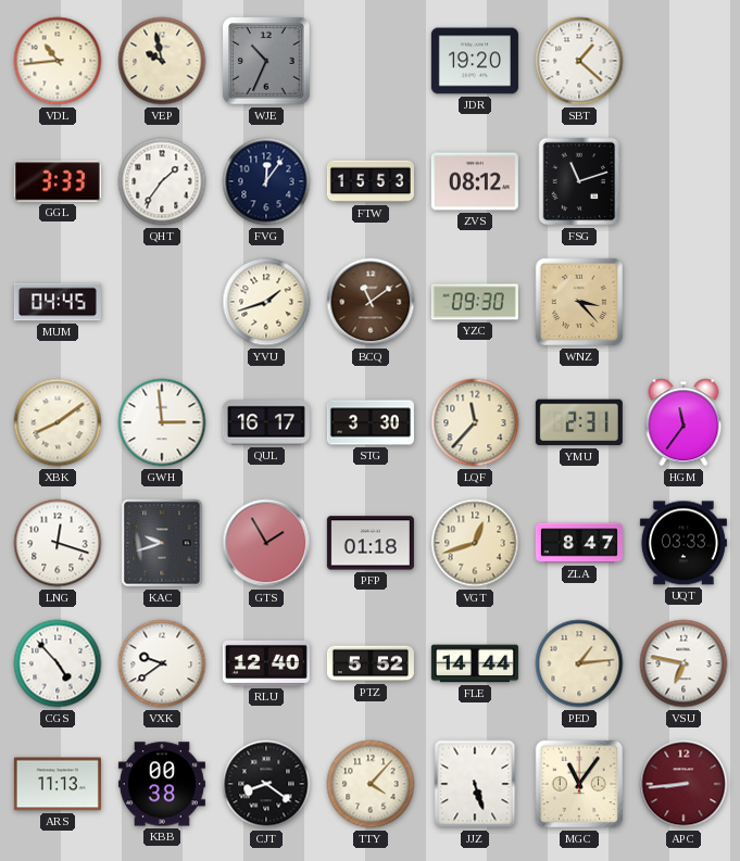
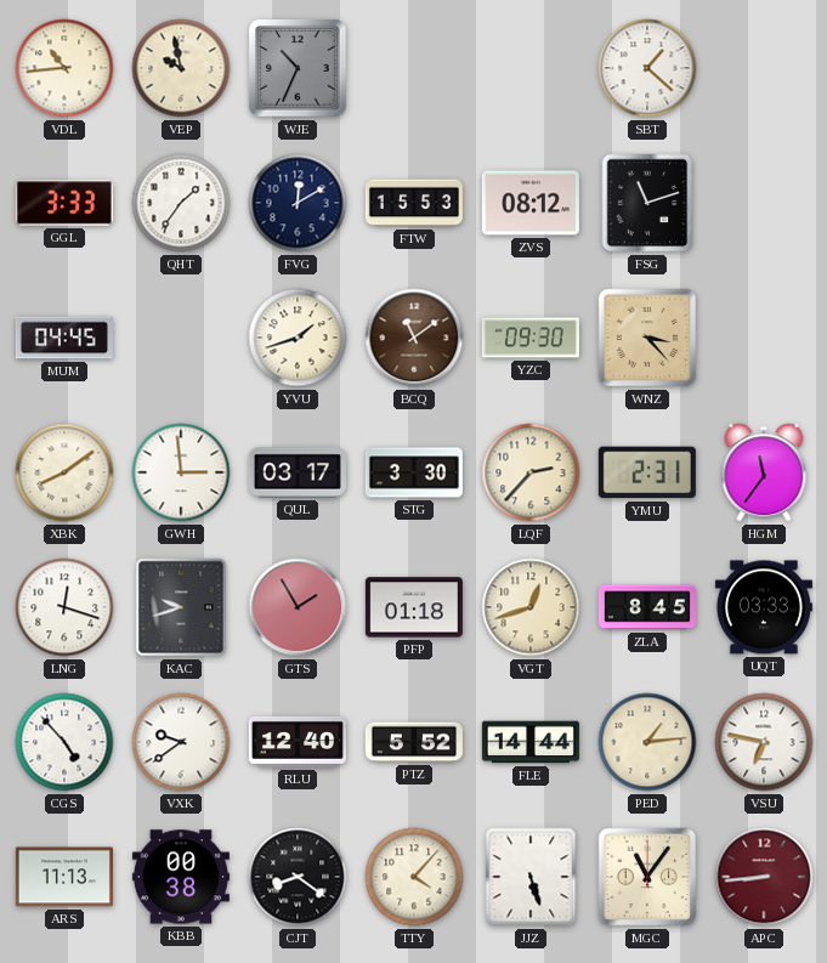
JDR: 19:20 -> none
FVG: 12:06 -> 12:10
QUL: 16:17 -> 03:17
LQF: 11:37 -> 2:37
ZLA: 8:47 -> 8:45
